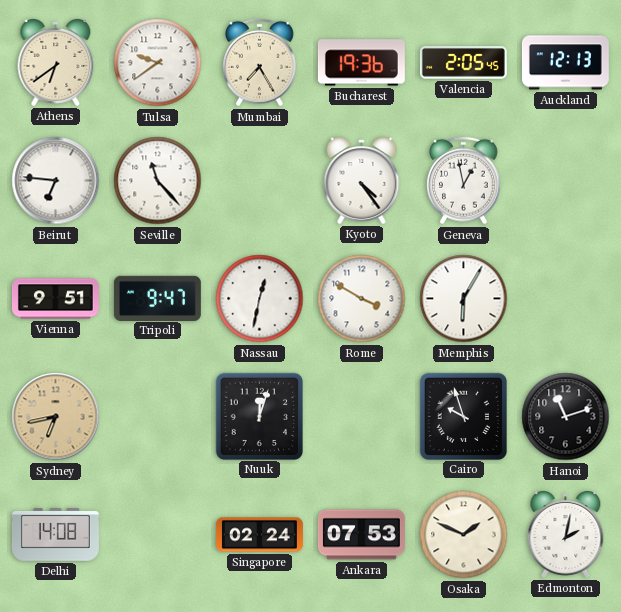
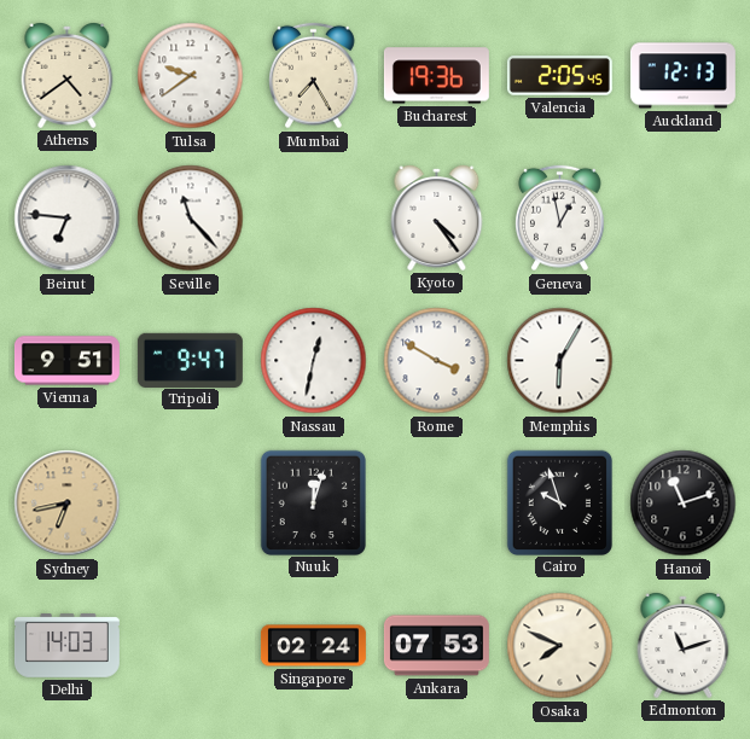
Athens: 6:39 -> 4:39
Delhi: 14:08 -> 14:03
Osaka: 1:49 -> 7:49
Edmonton: 2:02 -> 11:12
